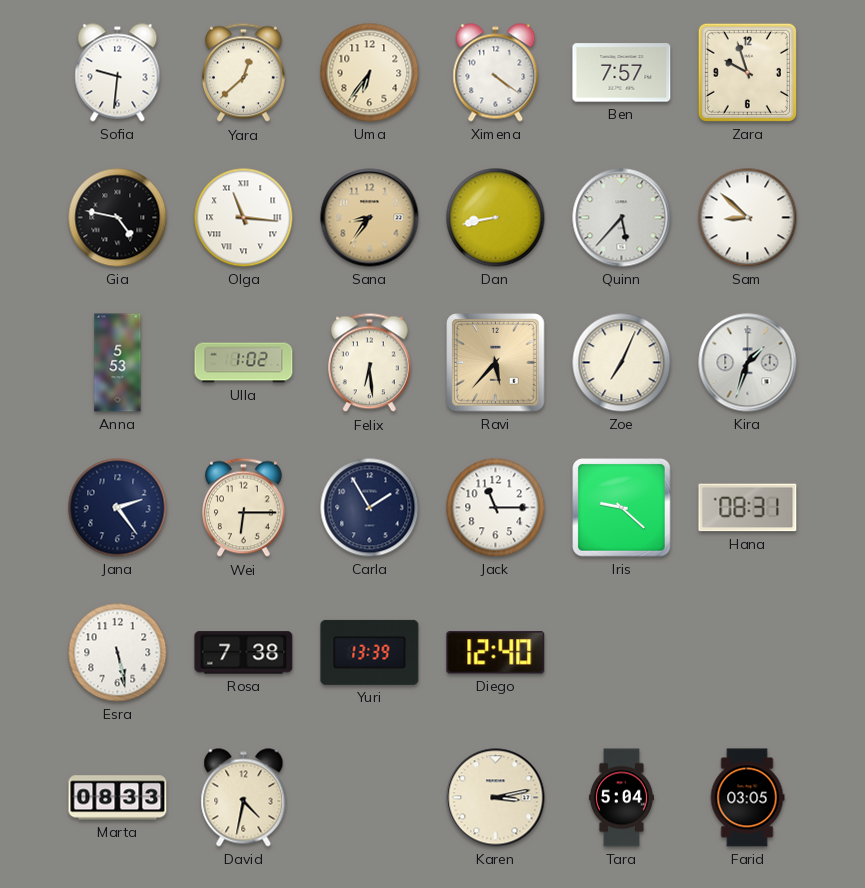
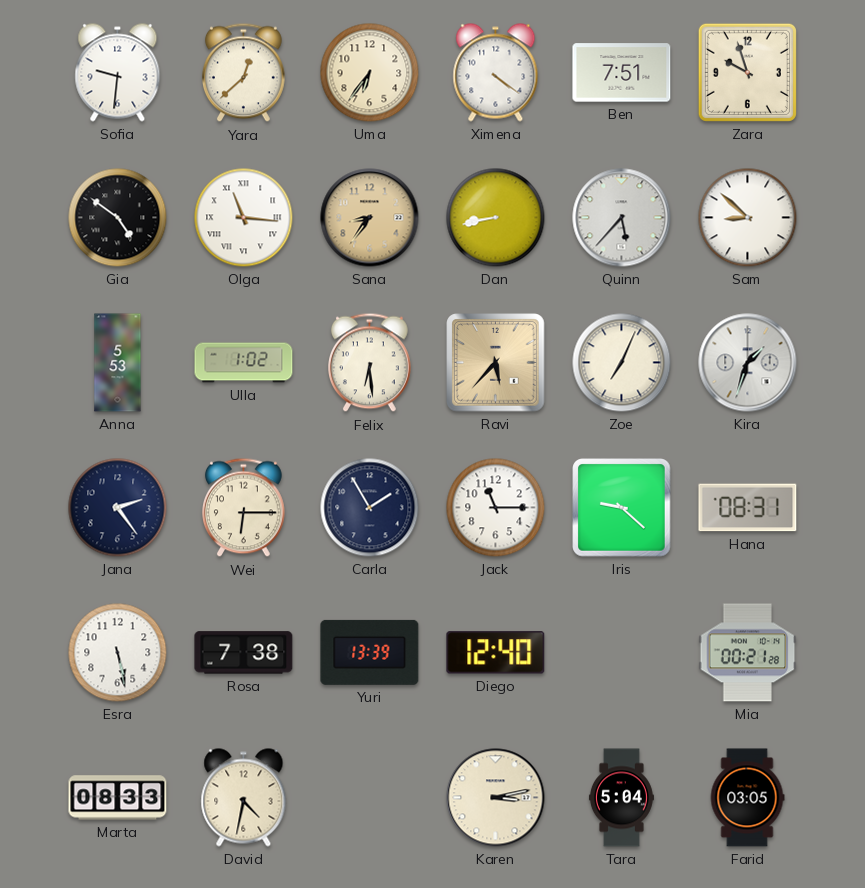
Ben: 7:57 -> 7:51
Gia: 4:47 -> 4:51
Mia: none -> 00:21
